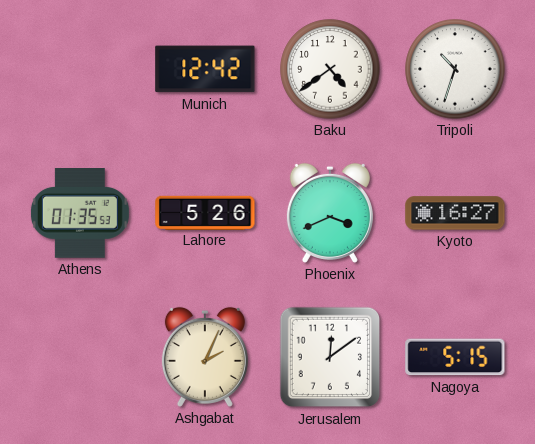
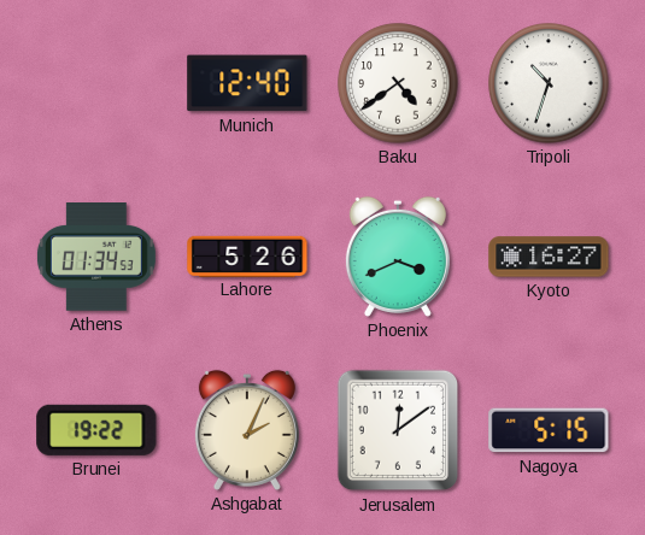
Munich: 12:42 -> 12:40
Athens: 01:35 -> 01:34
Brunei: none -> 19:22
